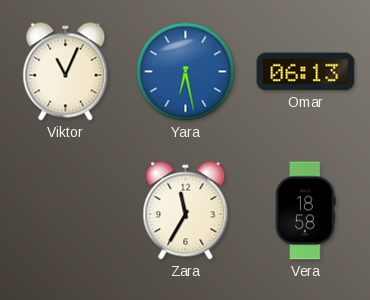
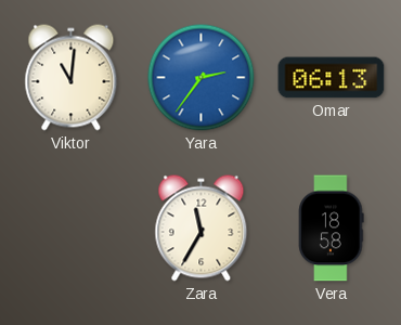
Viktor: 11:04 -> 11:01
Yara: 6:28 -> 2:36
